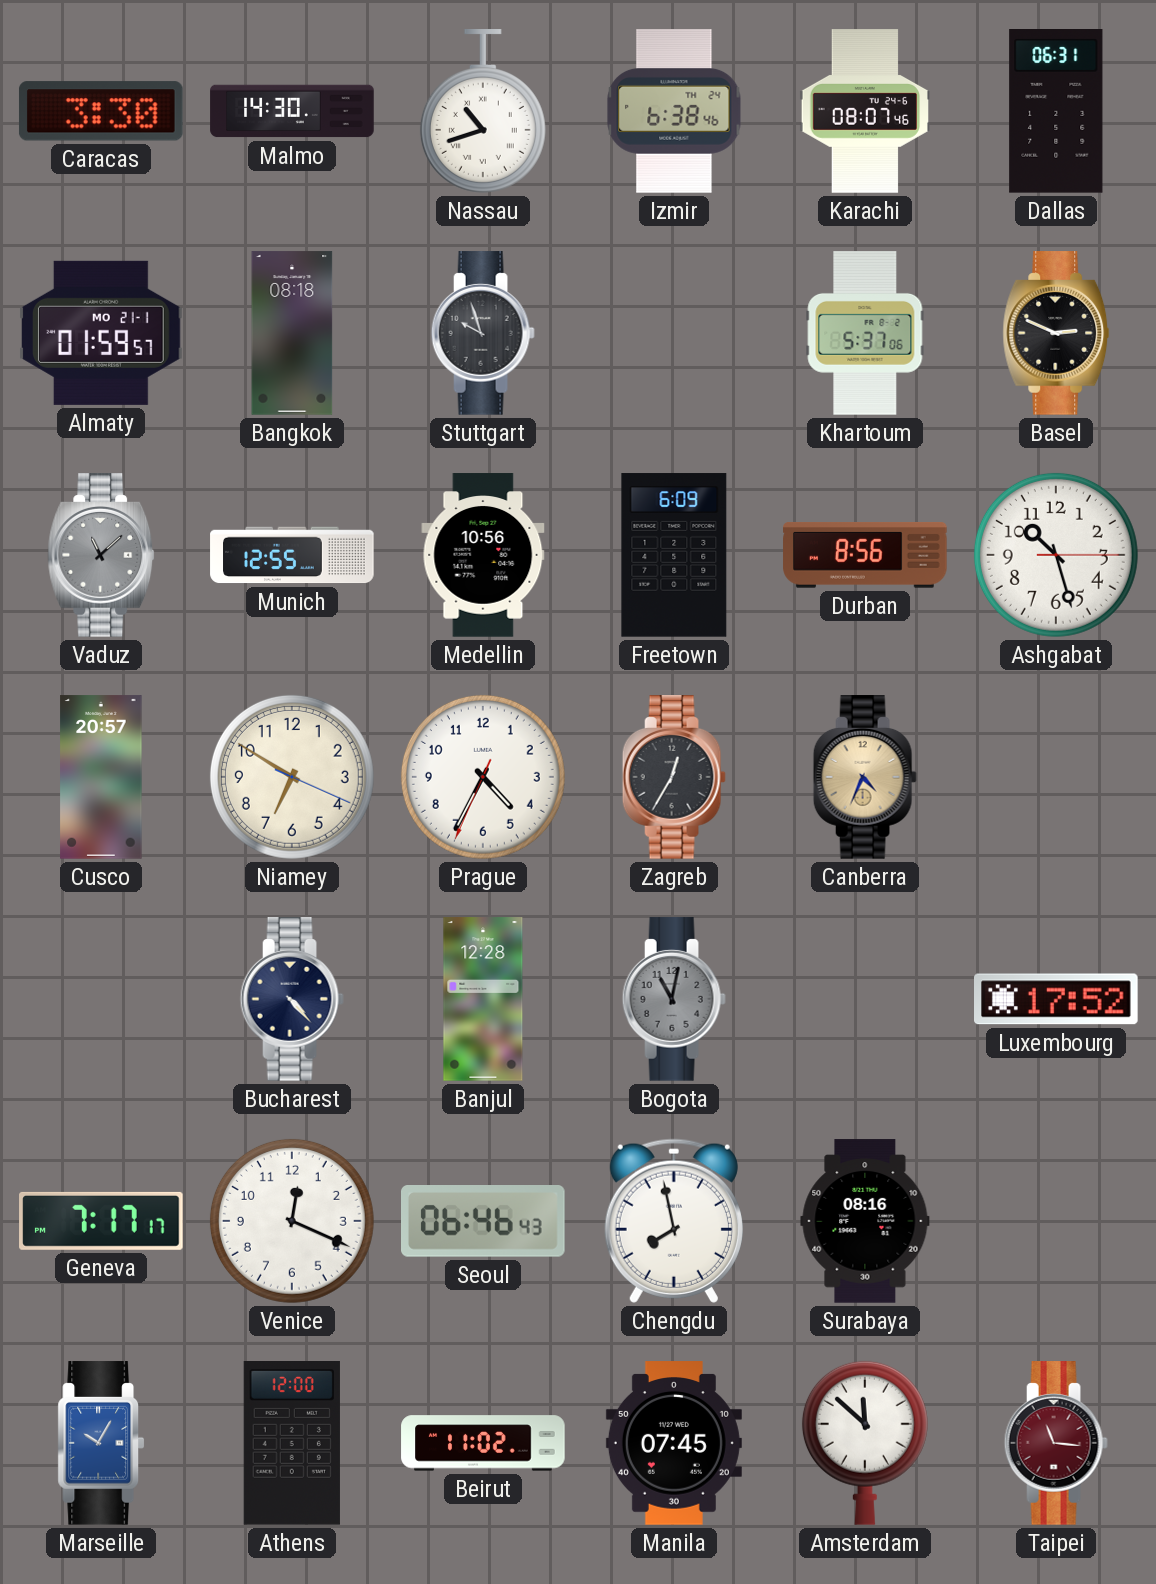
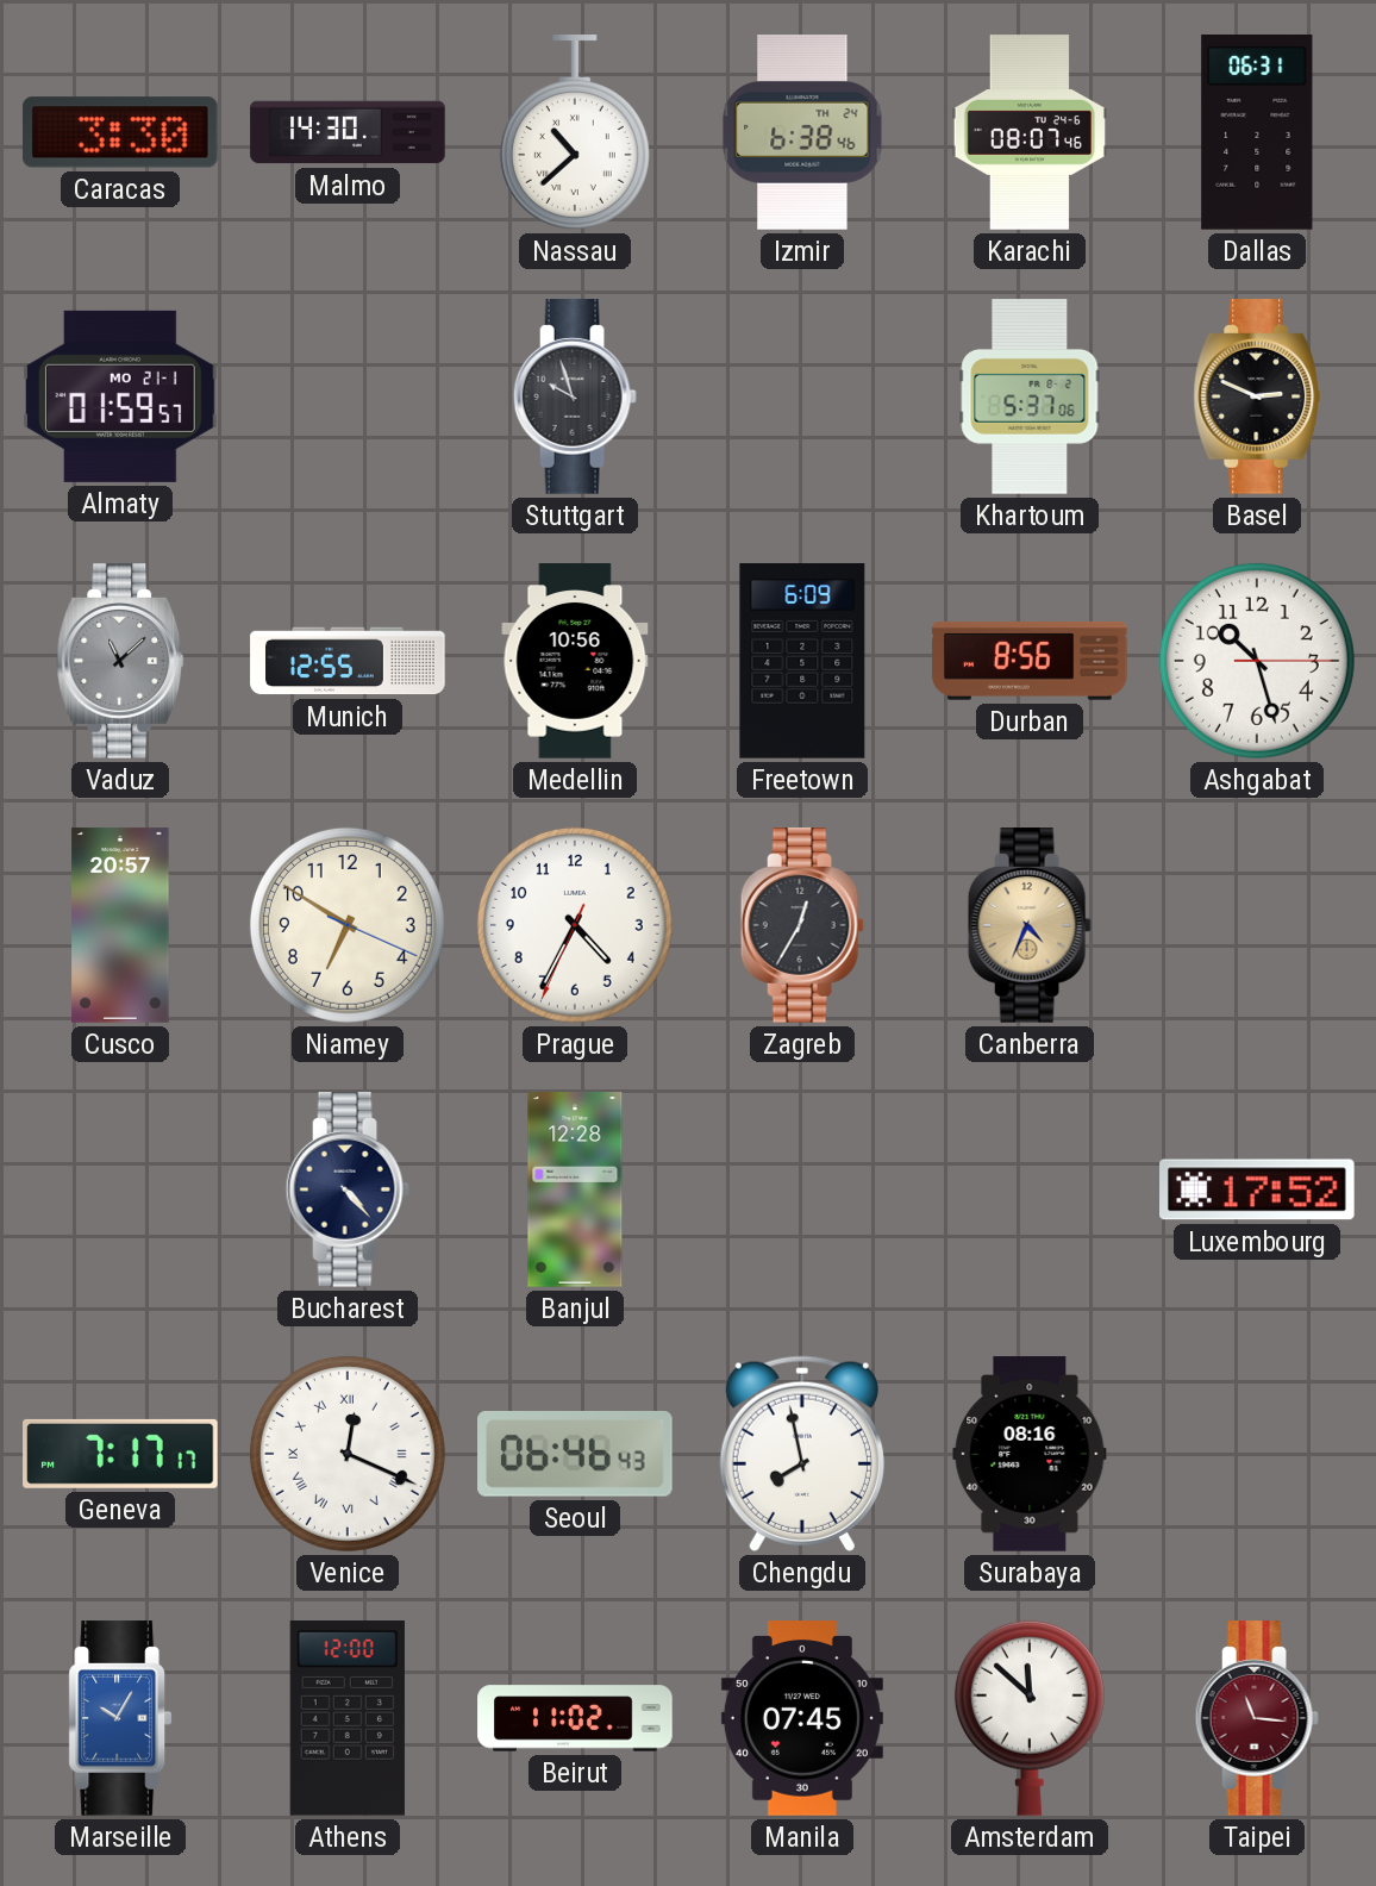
Nassau: 10:42 -> 10:38
Bangkok: 08:18 -> none
Bogota: 11:02 -> none
Venice numerals: Arabic -> Roman
